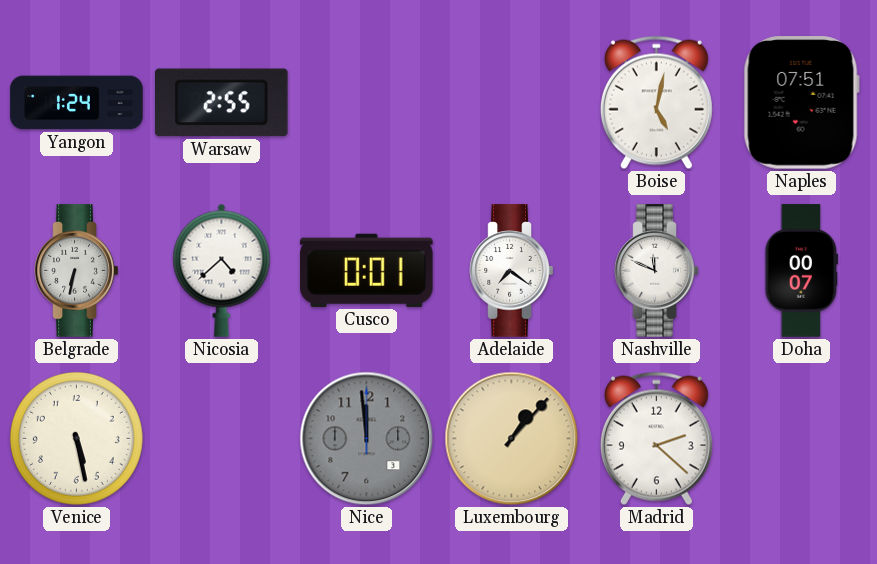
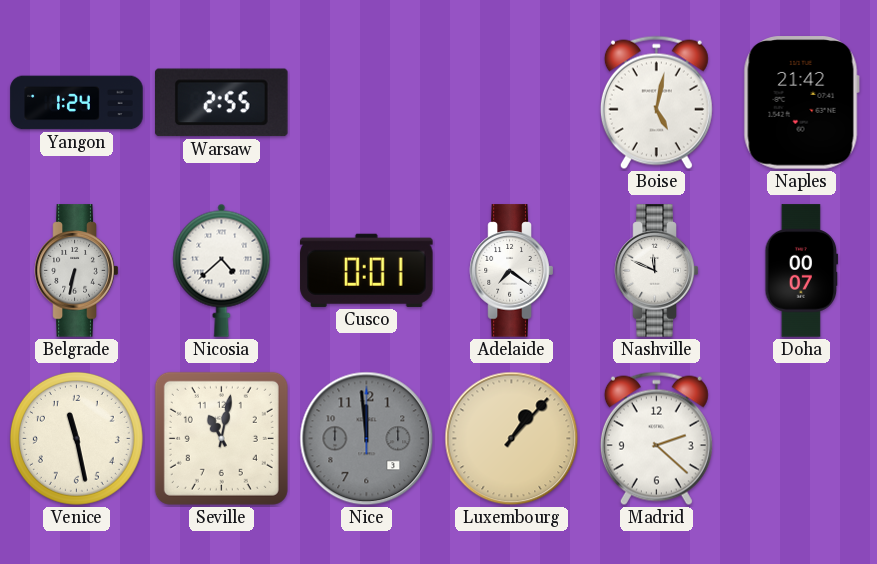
Naples: 07:51 -> 21:42
Venice: 5:28 -> 11:28
Seville: none -> 11:02
